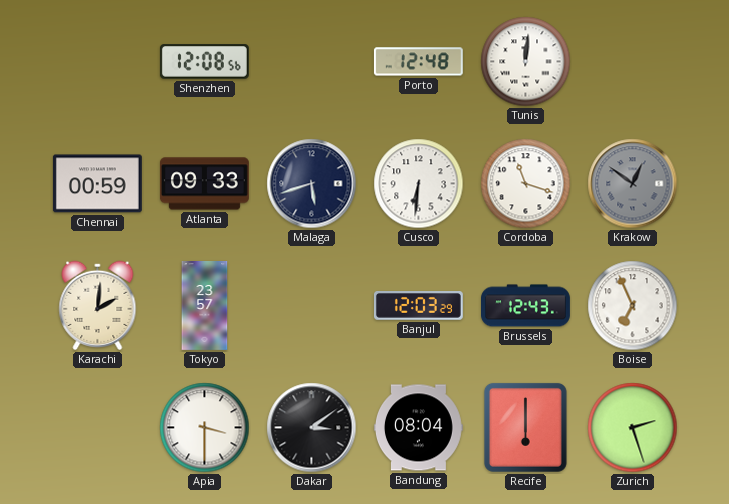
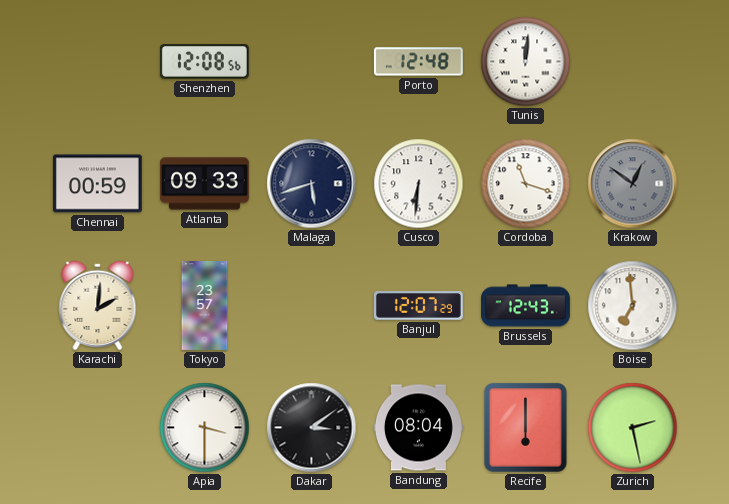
Banjul: 12:03 -> 12:07
Boise: 6:56 -> 6:59
Zurich: 2:27 -> 2:28
